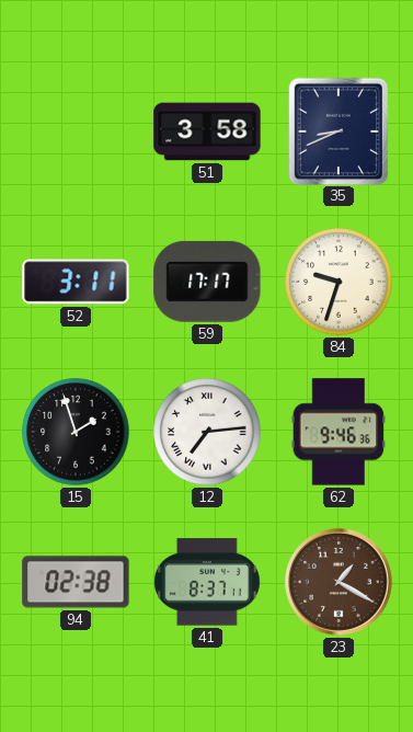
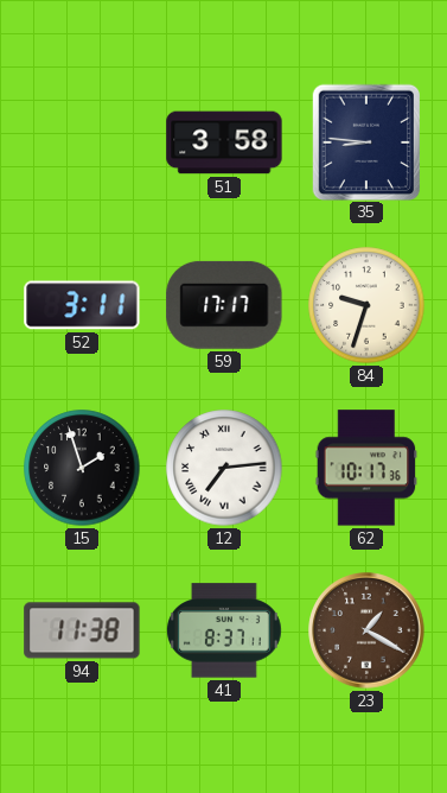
35: 8:41 -> 8:46
62: 9:46 -> 10:17
94: 02:38 -> 11:38
